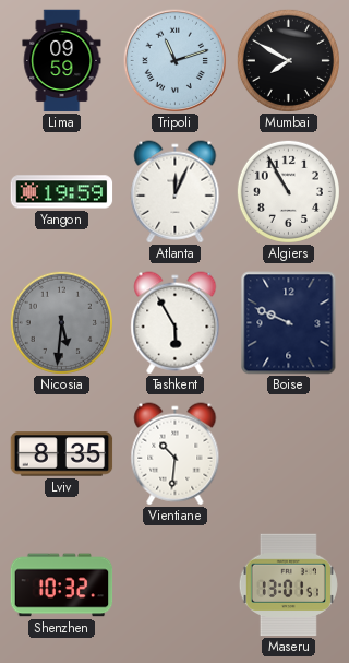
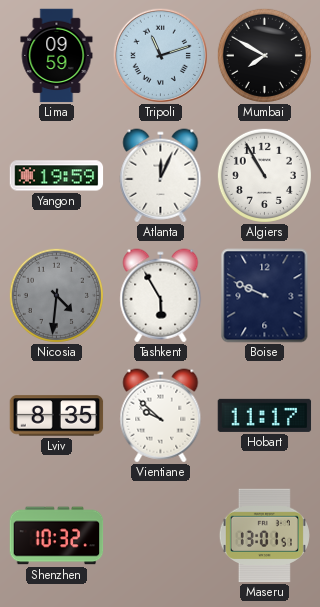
Nicosia: 5:31 -> 4:31
Vientiane: 10:31 -> 9:52
Hobart: none -> 11:17
